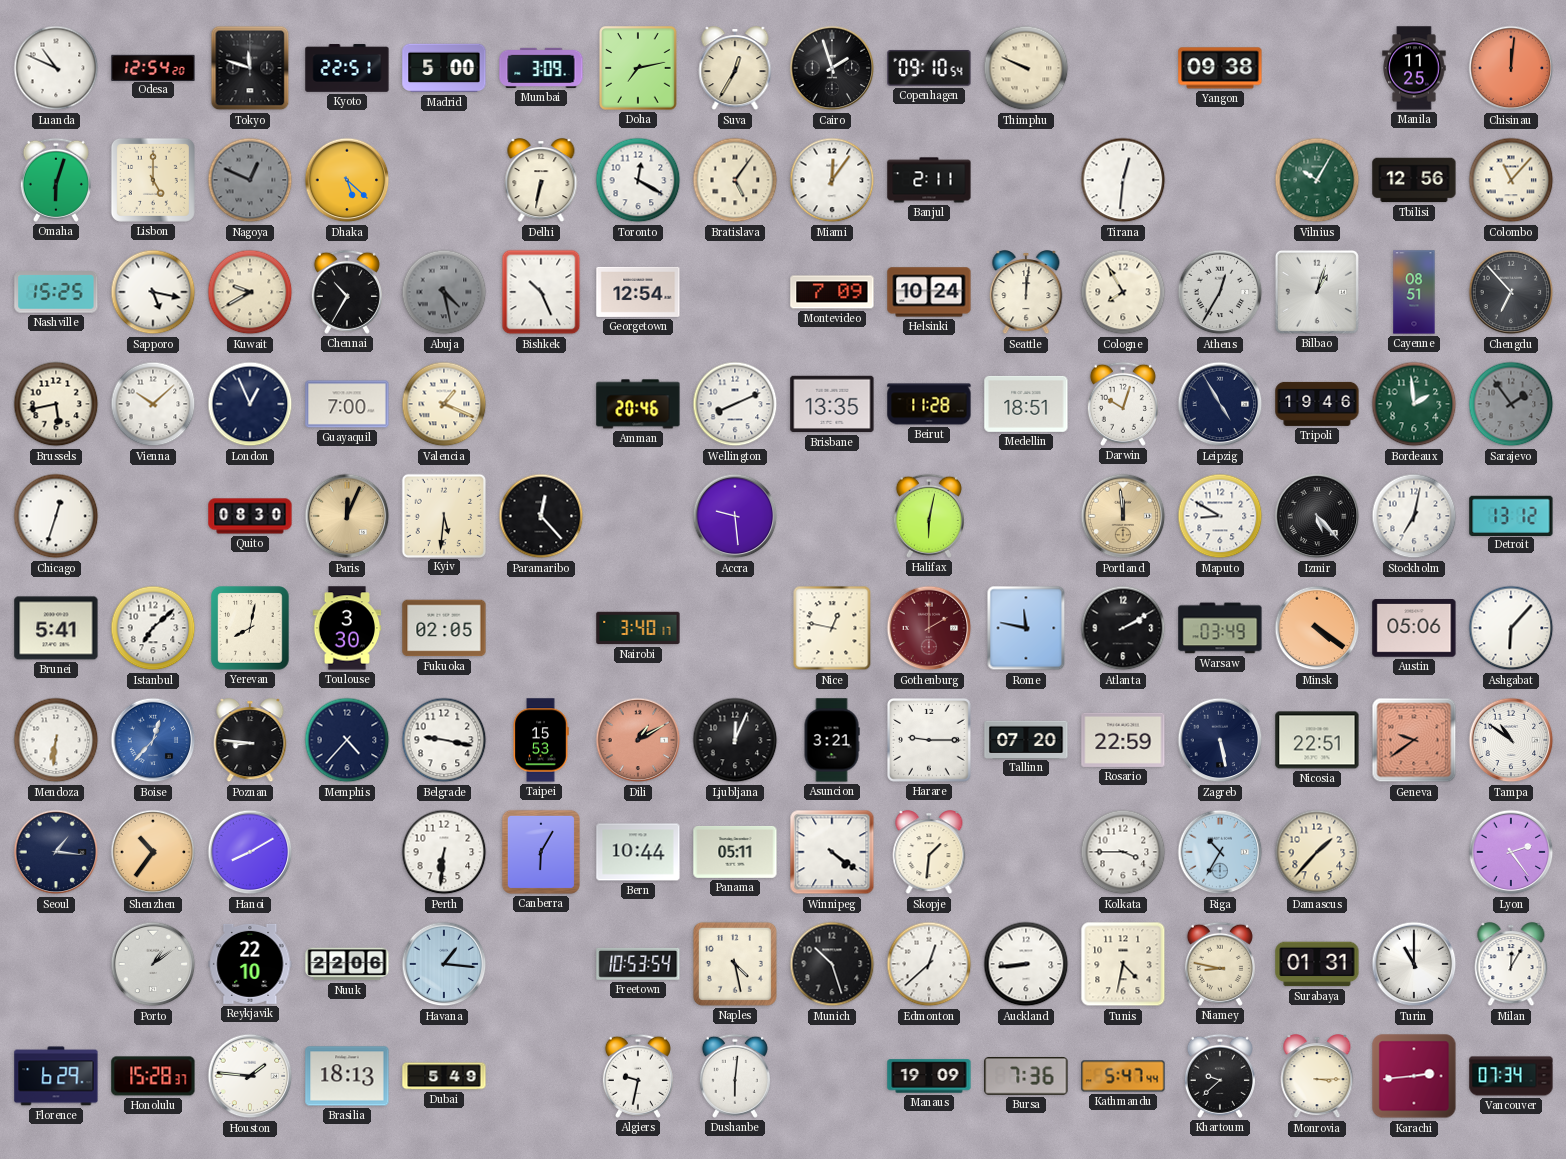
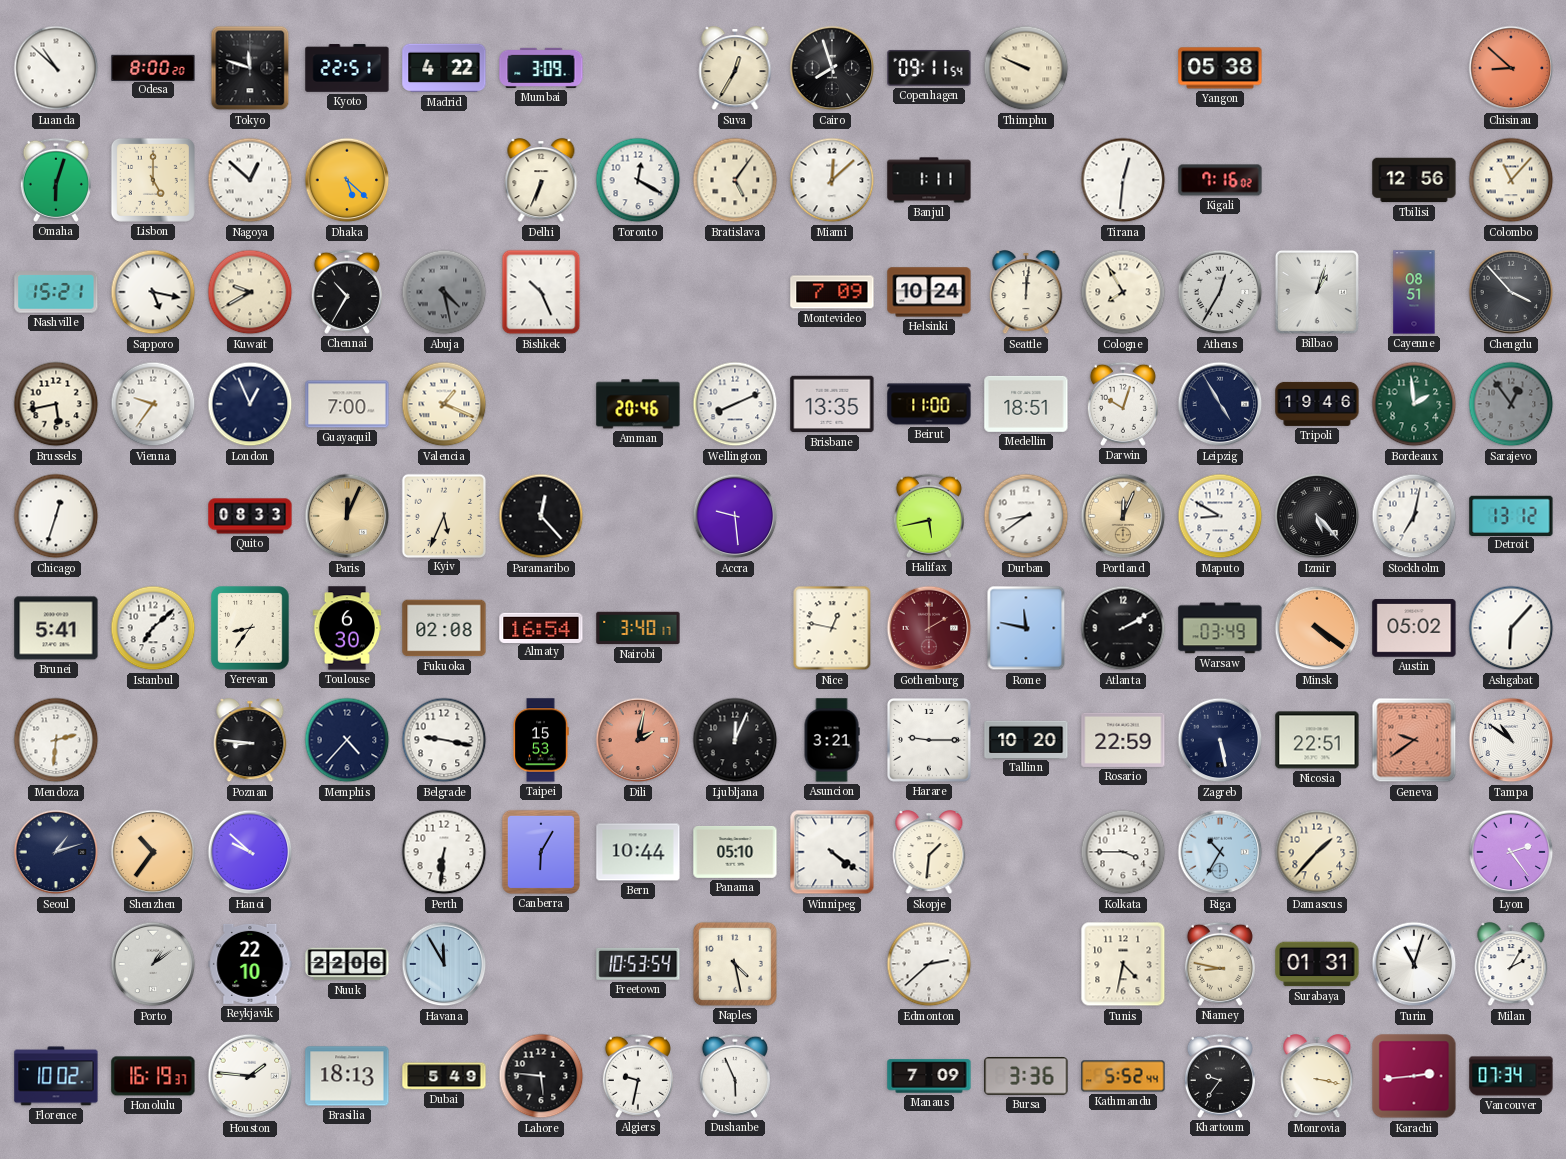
Luanda: 10:49 -> 10:52
Odesa: 12:54 -> 8:00
Madrid: 5:00 -> 4:22
Doha: 7:13 -> none
Cairo: 1:57 -> 7:57
Copenhagen: 09:10 -> 09:11
Yangon: 09:38 -> 05:38
Manila: 11:25 -> none
Chisinau: 12:01 -> 8:52
Nagoya: 12:49 -> 12:52
Nagoya dial: grey -> white
Delhi: 6:32 -> 6:34
Miami: 12:06 -> 12:08
Banjul: 2:11 -> 1:11
Kigali: none -> 7:16
Vilnius: 10:05 -> none
Nashville: 15:25 -> 15:21
Georgetown: 12:54 -> none
Chengdu: 6:53 -> 3:53
Vienna: 10:08 -> 9:36
Beirut: 11:28 -> 11:00
Sarajevo: 1:54 -> 12:54
Quito: 08:30 -> 08:33
Kyiv: 5:31 -> 5:34
Halifax: 6:02 -> 5:43
Durban: none -> 8:39
Portland: 11:59 -> 12:04
Yerevan: 8:02 -> 8:36
Toulouse: 3:30 -> 6:30
Fukuoka: 02:05 -> 02:08
Almaty: none -> 16:54
Austin: 05:06 -> 05:02
Mendoza: 6:31 -> 2:31
Boise: 12:37 -> none
Dili: 1:10 -> 2:02
Tallinn: 07:20 -> 10:20
Seoul: 1:16 -> 1:12
Hanoi: 8:10 -> 9:52
Panama: 05:11 -> 05:10
Havana: 1:16 -> 11:55
Munich: 10:27 -> none
Edmonton: 12:38 -> 2:38
Auckland: 8:44 -> none
Turin: 11:00 -> 11:03
Milan: 12:05 -> 2:05
Florence: 6:29 -> 10:02
Honolulu: 15:28 -> 16:19
Lahore: none -> 5:46
Dushanbe: 6:01 -> 5:56
Manaus: 19:09 -> 7:09
Bursa: 7:36 -> 3:36
Kathmandu: 5:47 -> 5:52
Khartoum: 9:38 -> 9:36
Monrovia: 3:15 -> 3:17
